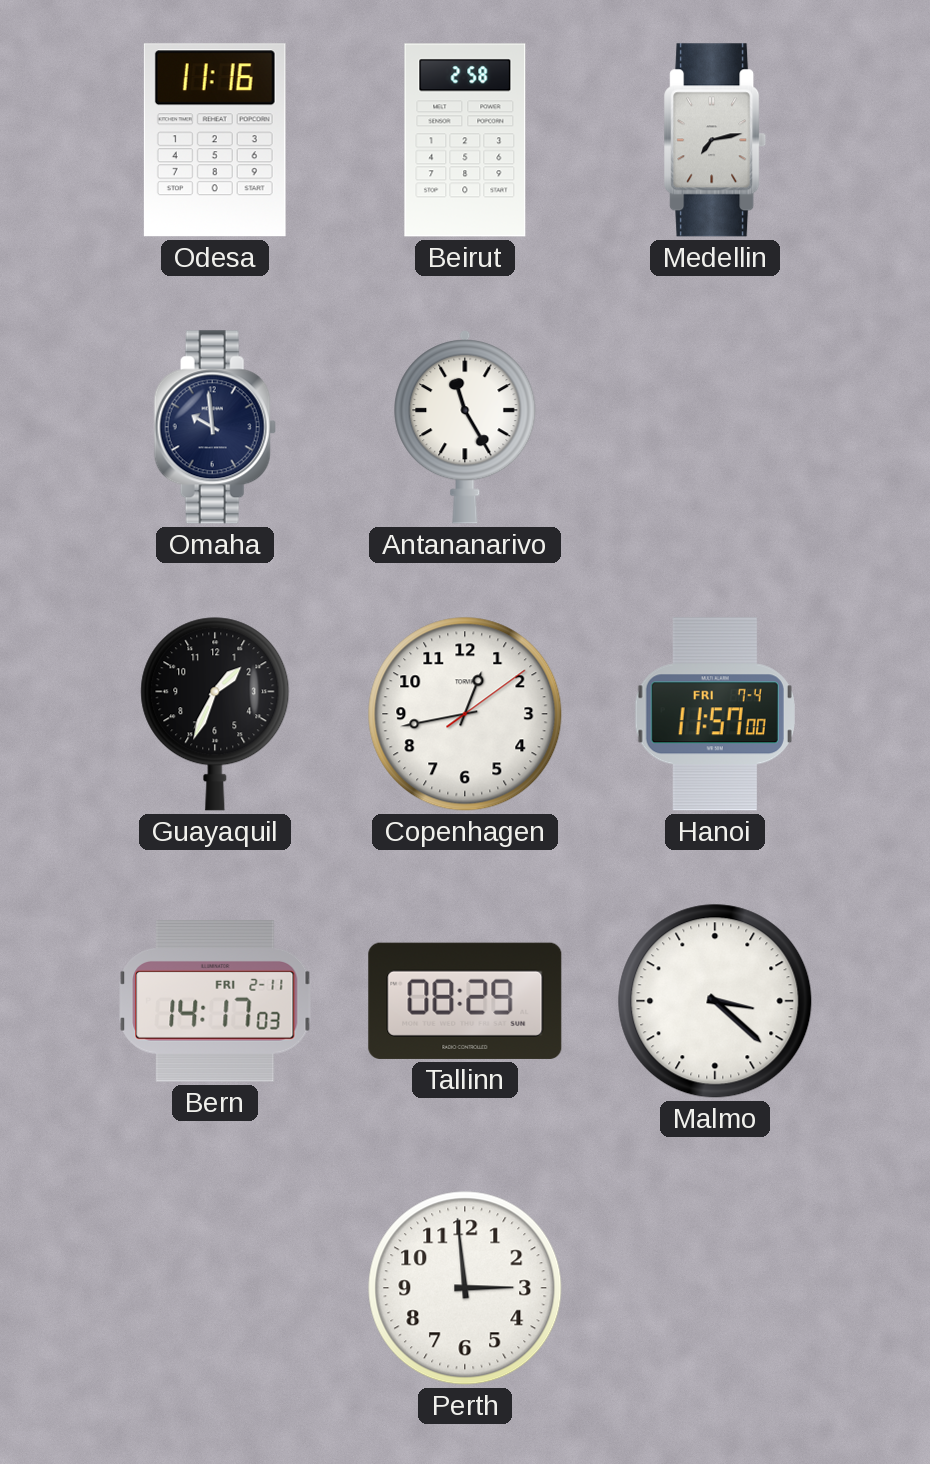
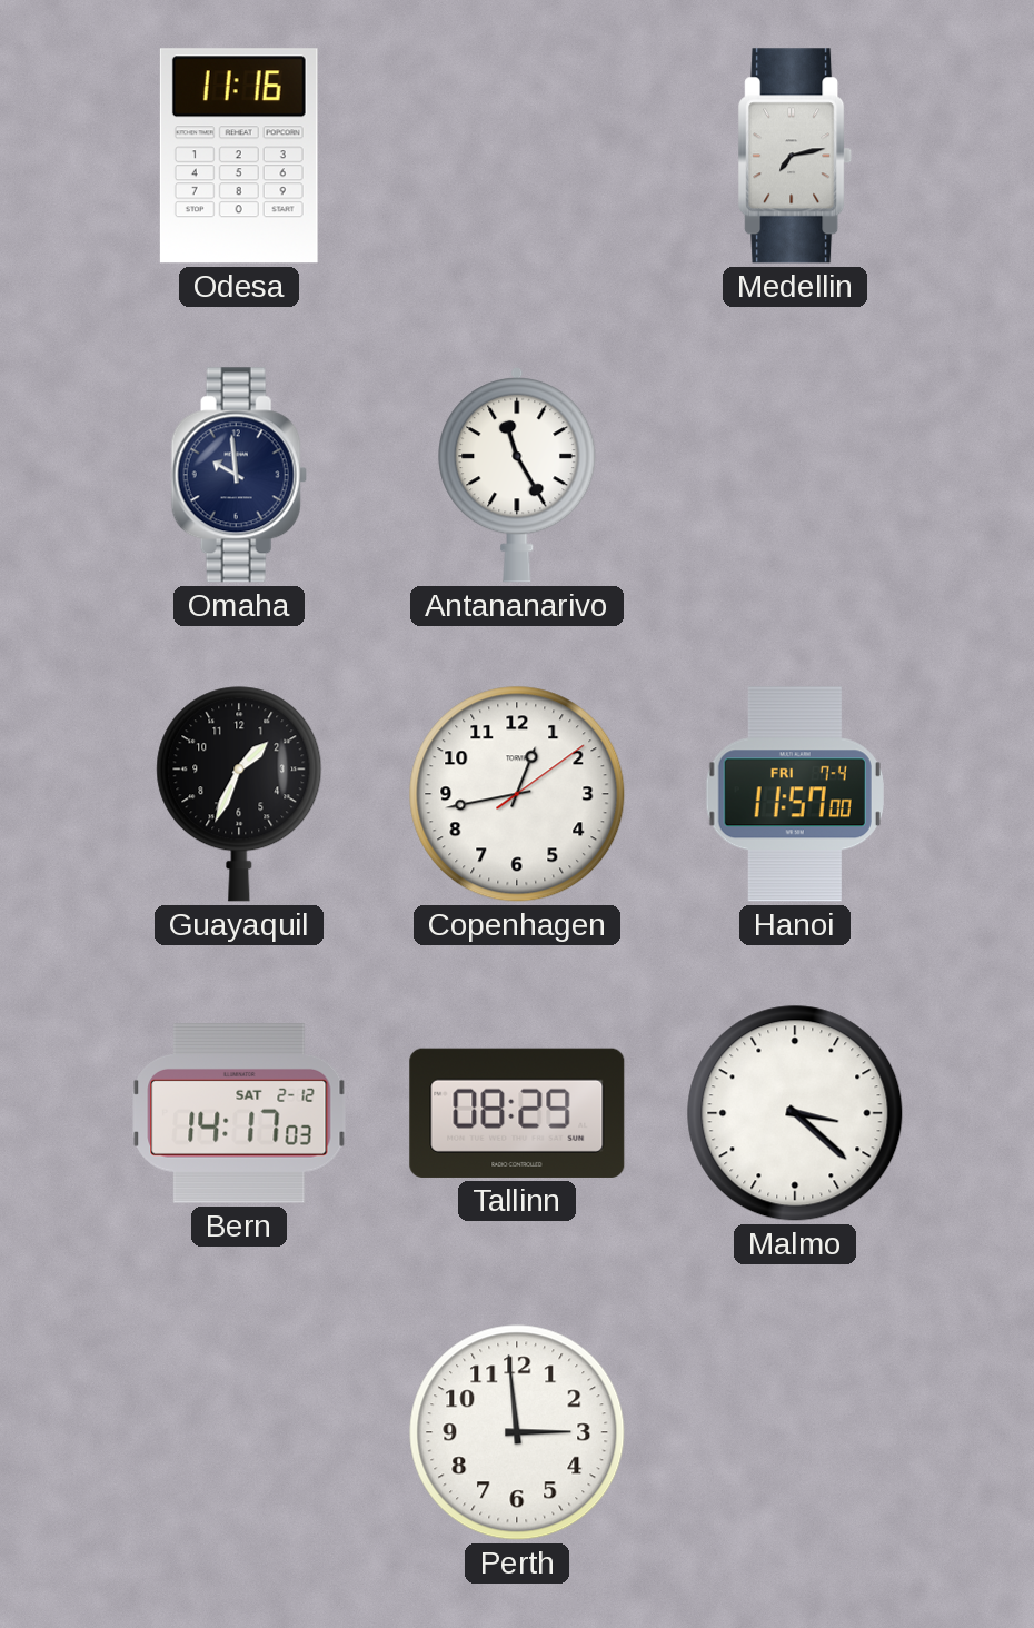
Beirut: 2:58 -> none
Bern date: FRI 2-11 -> SAT 2-12
